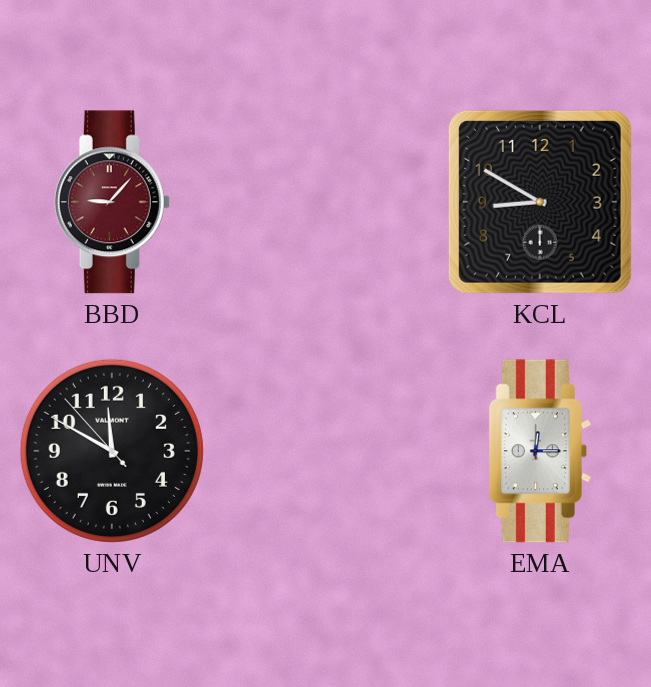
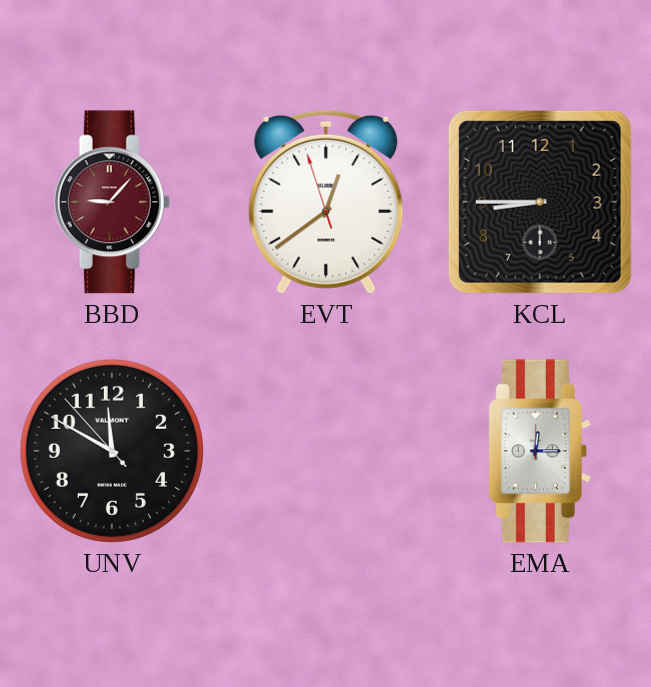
EVT: none -> 12:38
KCL: 8:50 -> 8:45
